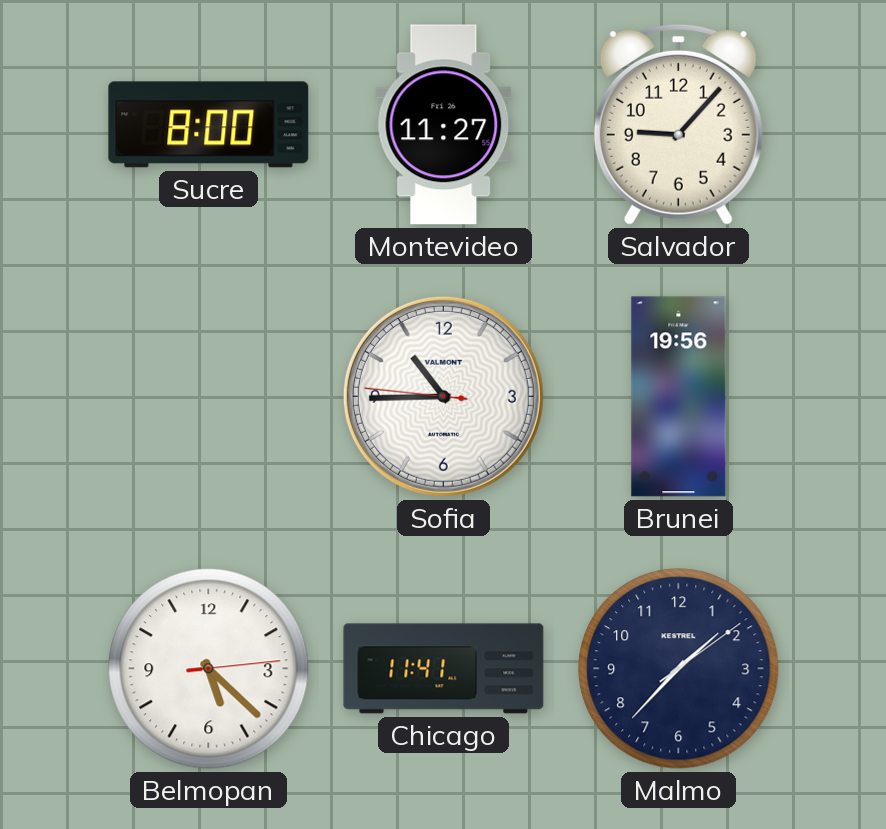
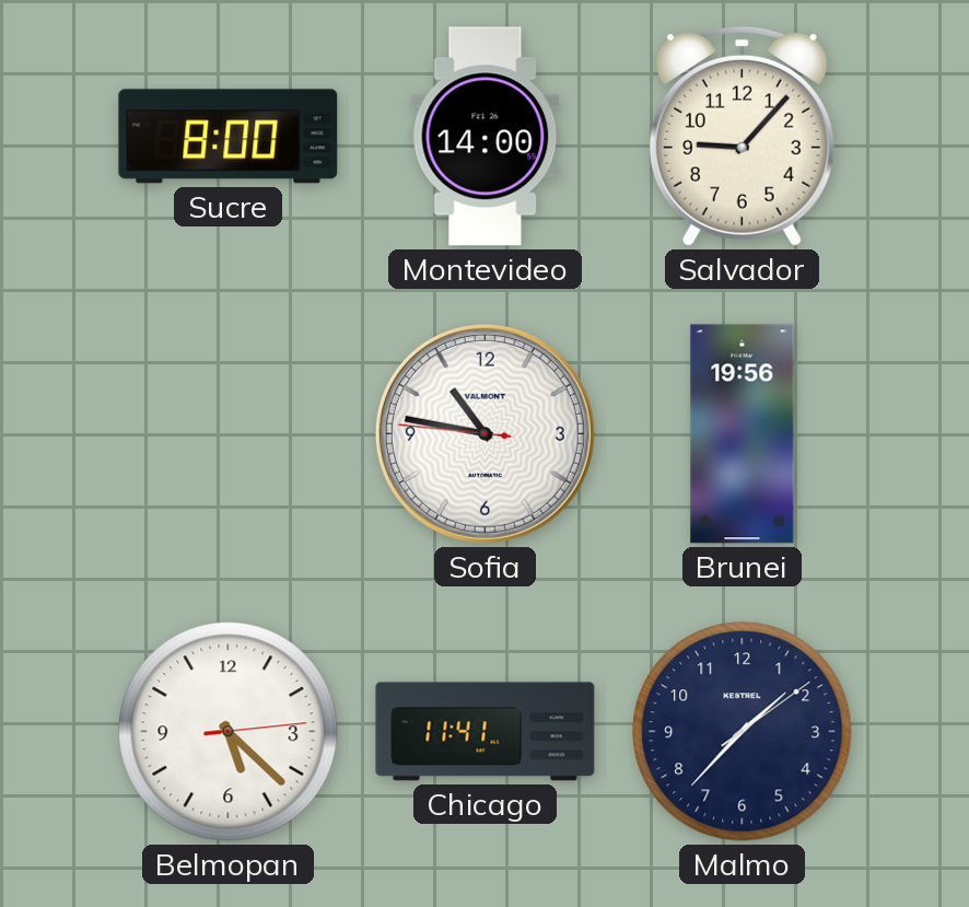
Montevideo: 11:27 -> 14:00
Sofia: 10:44 -> 10:46
